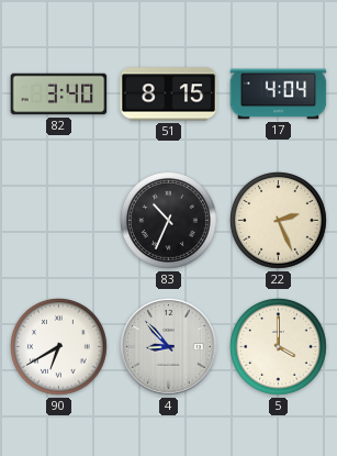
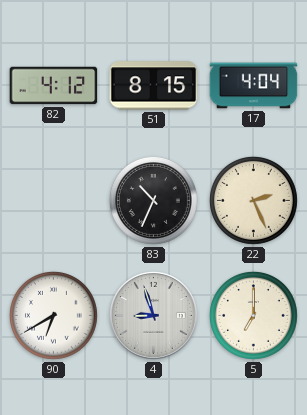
82: 3:40 -> 4:12
4: 8:53 -> 8:57
5: 4:00 -> 7:00
